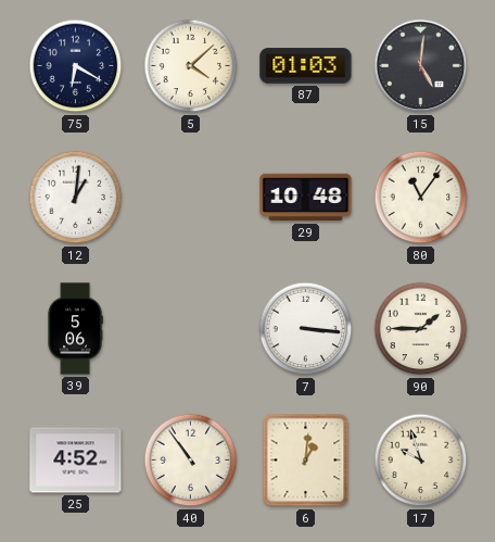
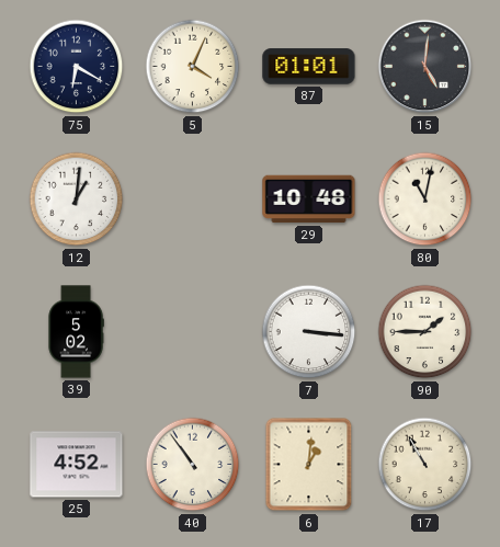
5: 4:08 -> 4:04
87: 01:03 -> 01:01
80: 11:06 -> 11:02
39: 5:06 -> 5:02
17: 9:57 -> 10:55
